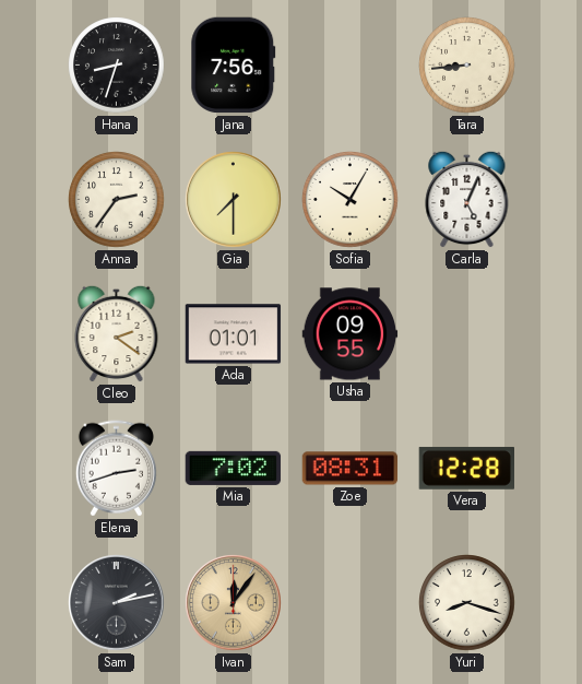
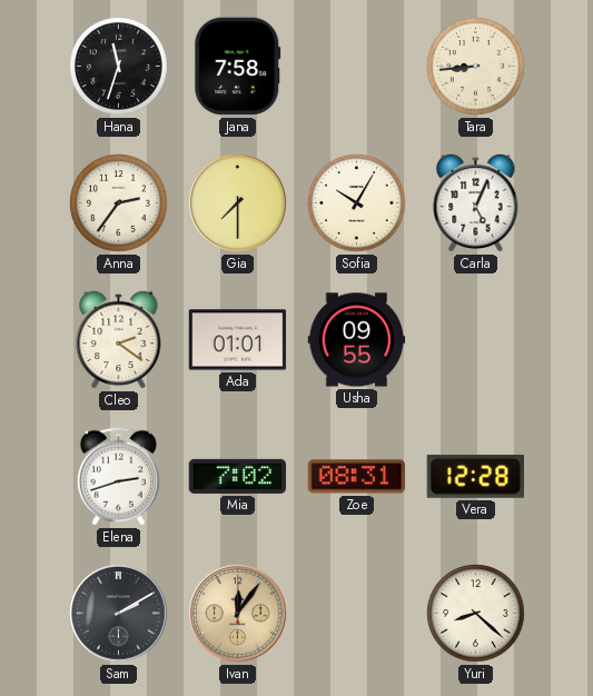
Hana: 8:33 -> 11:33
Jana: 7:56 -> 7:58
Sam: 2:13 -> 2:10
Yuri: 8:18 -> 8:22
